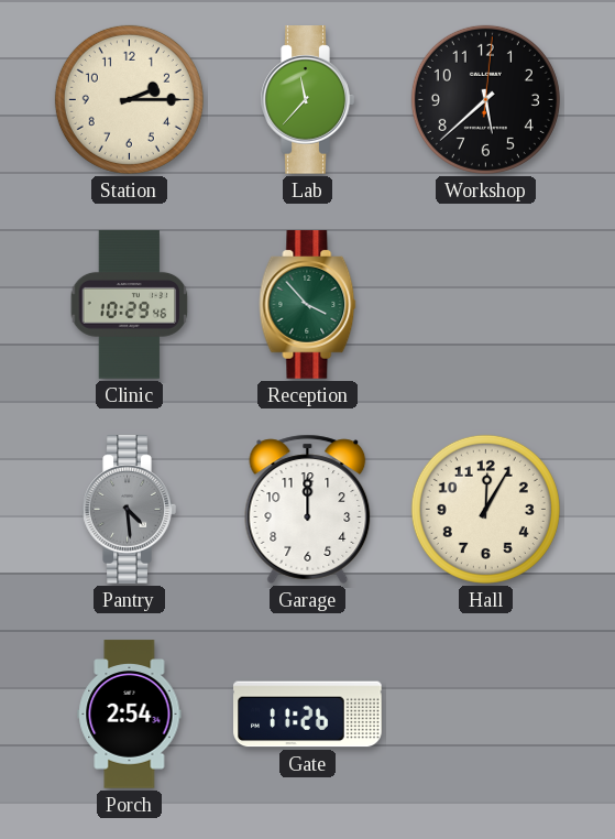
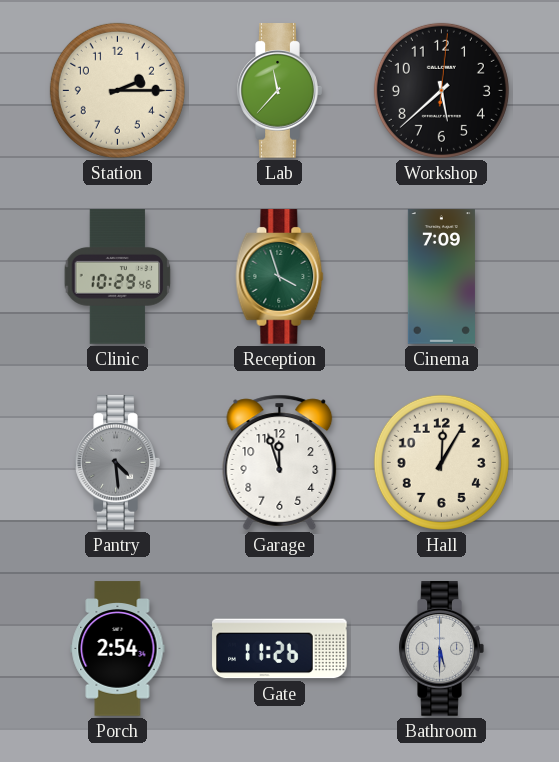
Reception: 3:53 -> 3:57
Cinema: none -> 7:09
Garage: 12:00 -> 11:57
Bathroom: none -> 5:30
